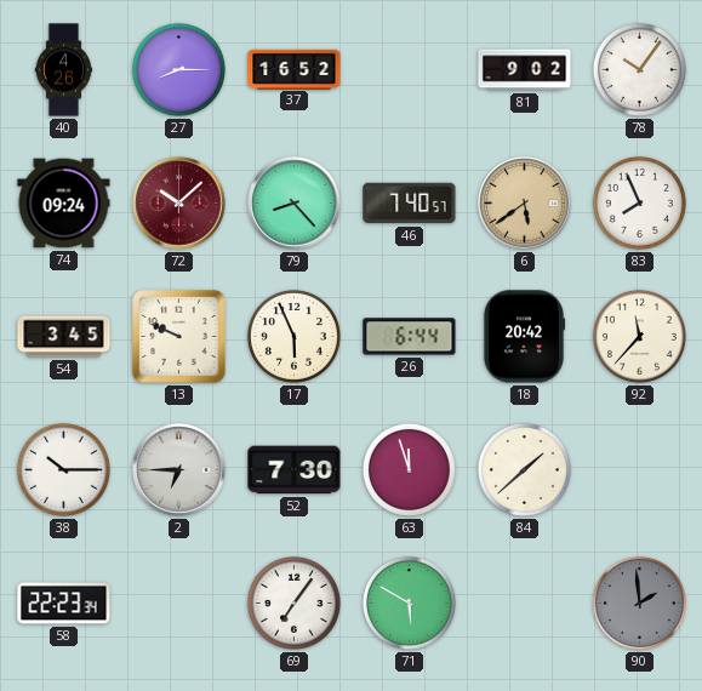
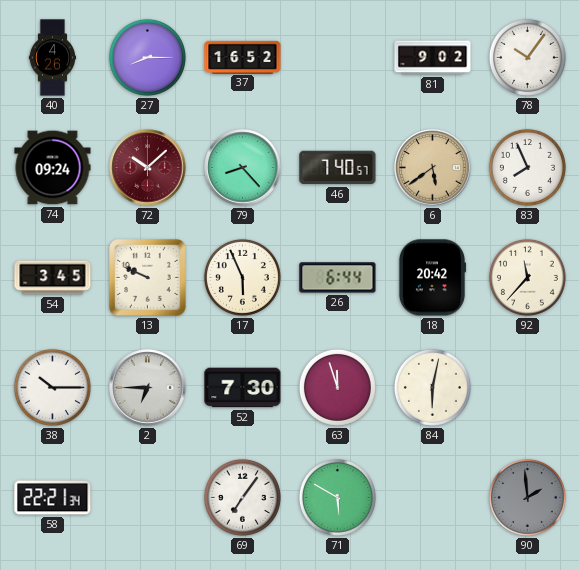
84: 1:38 -> 6:02
58: 22:23 -> 22:21
